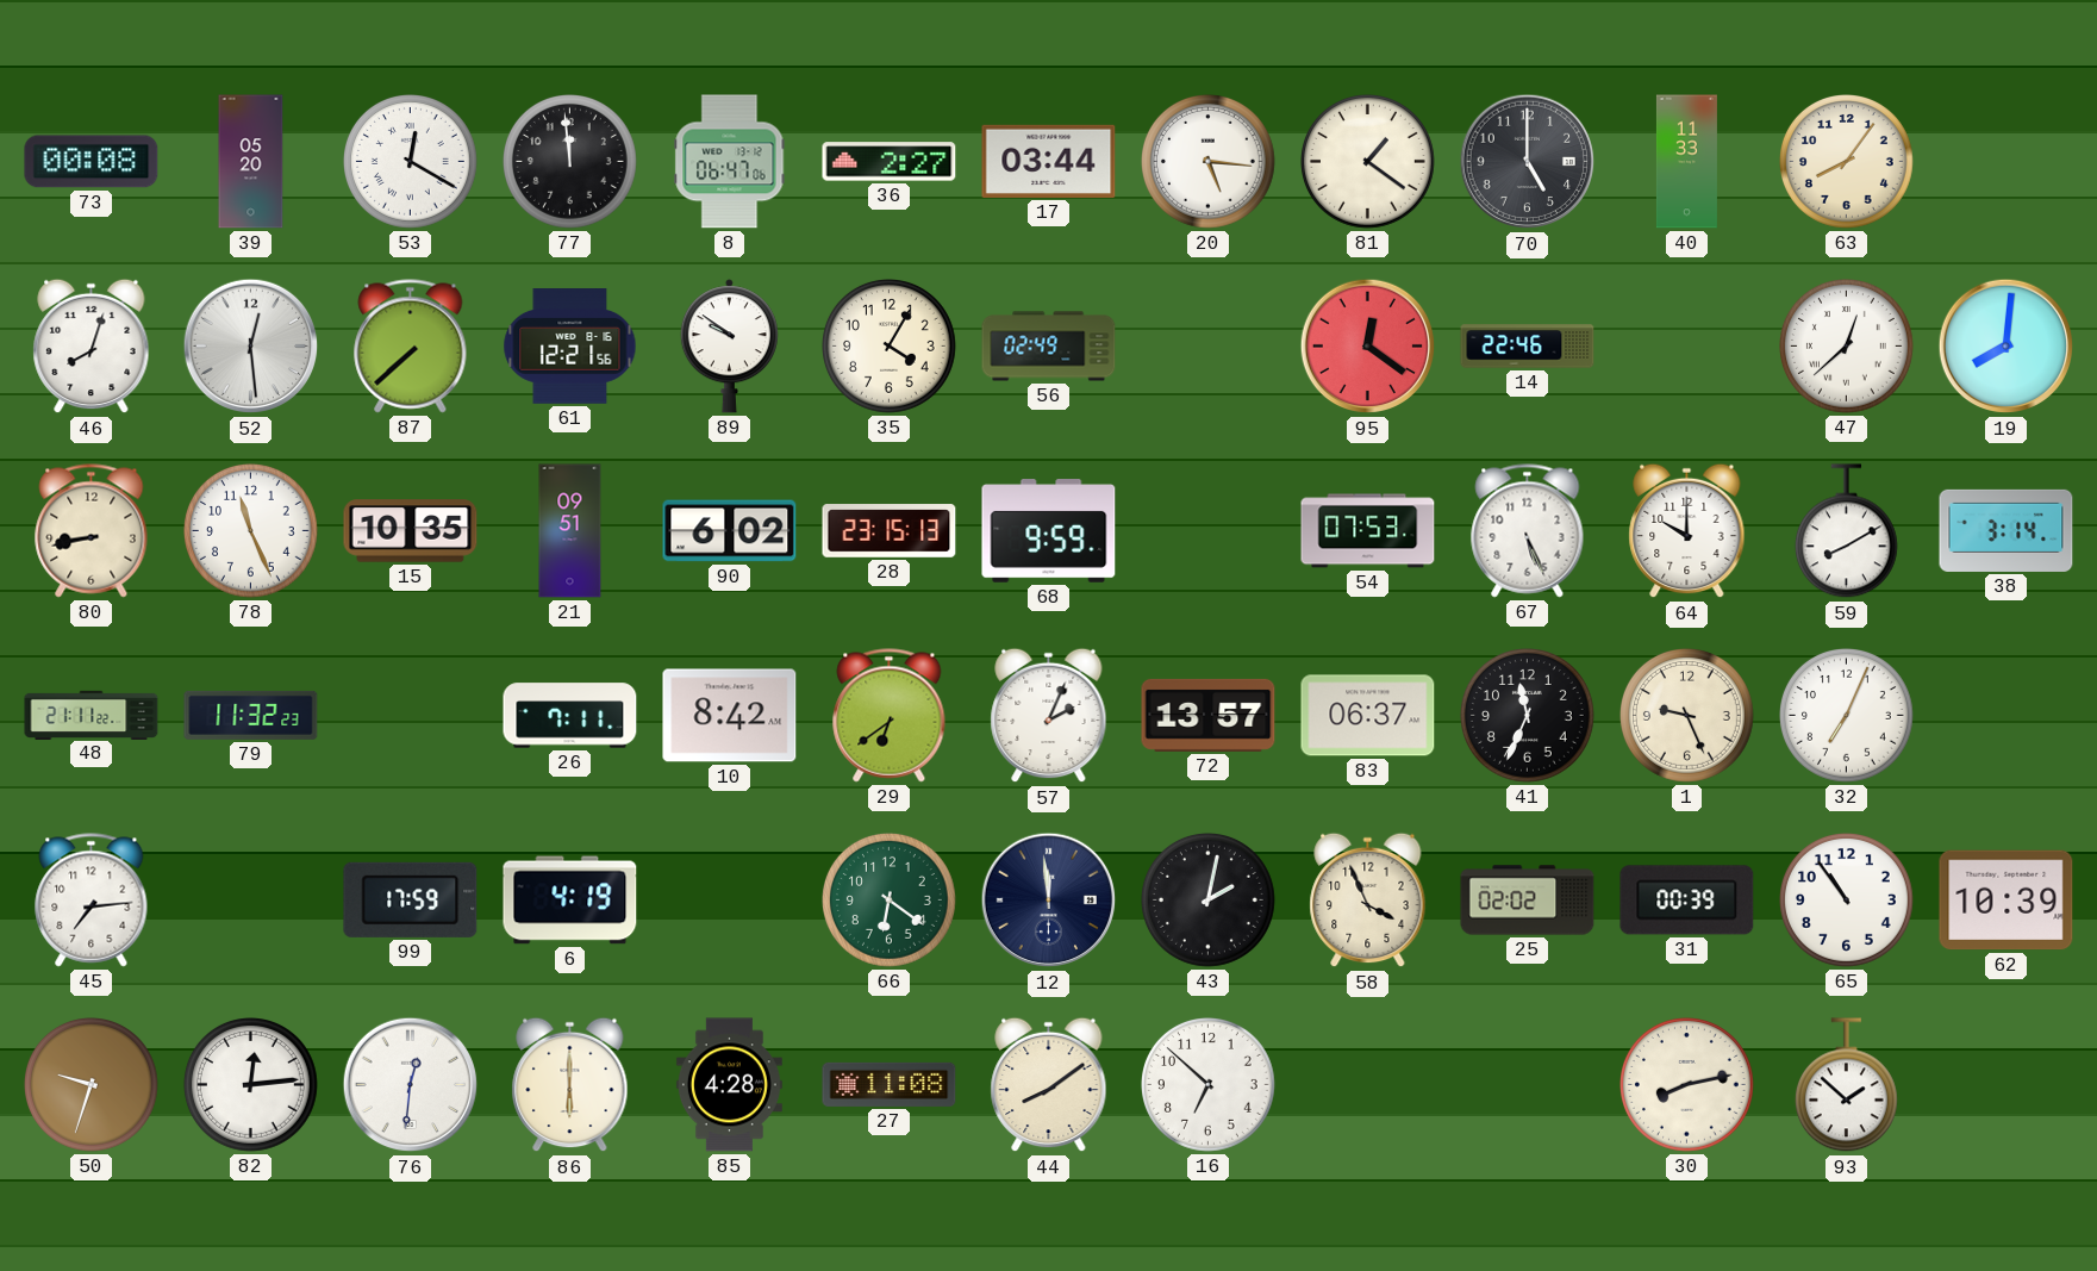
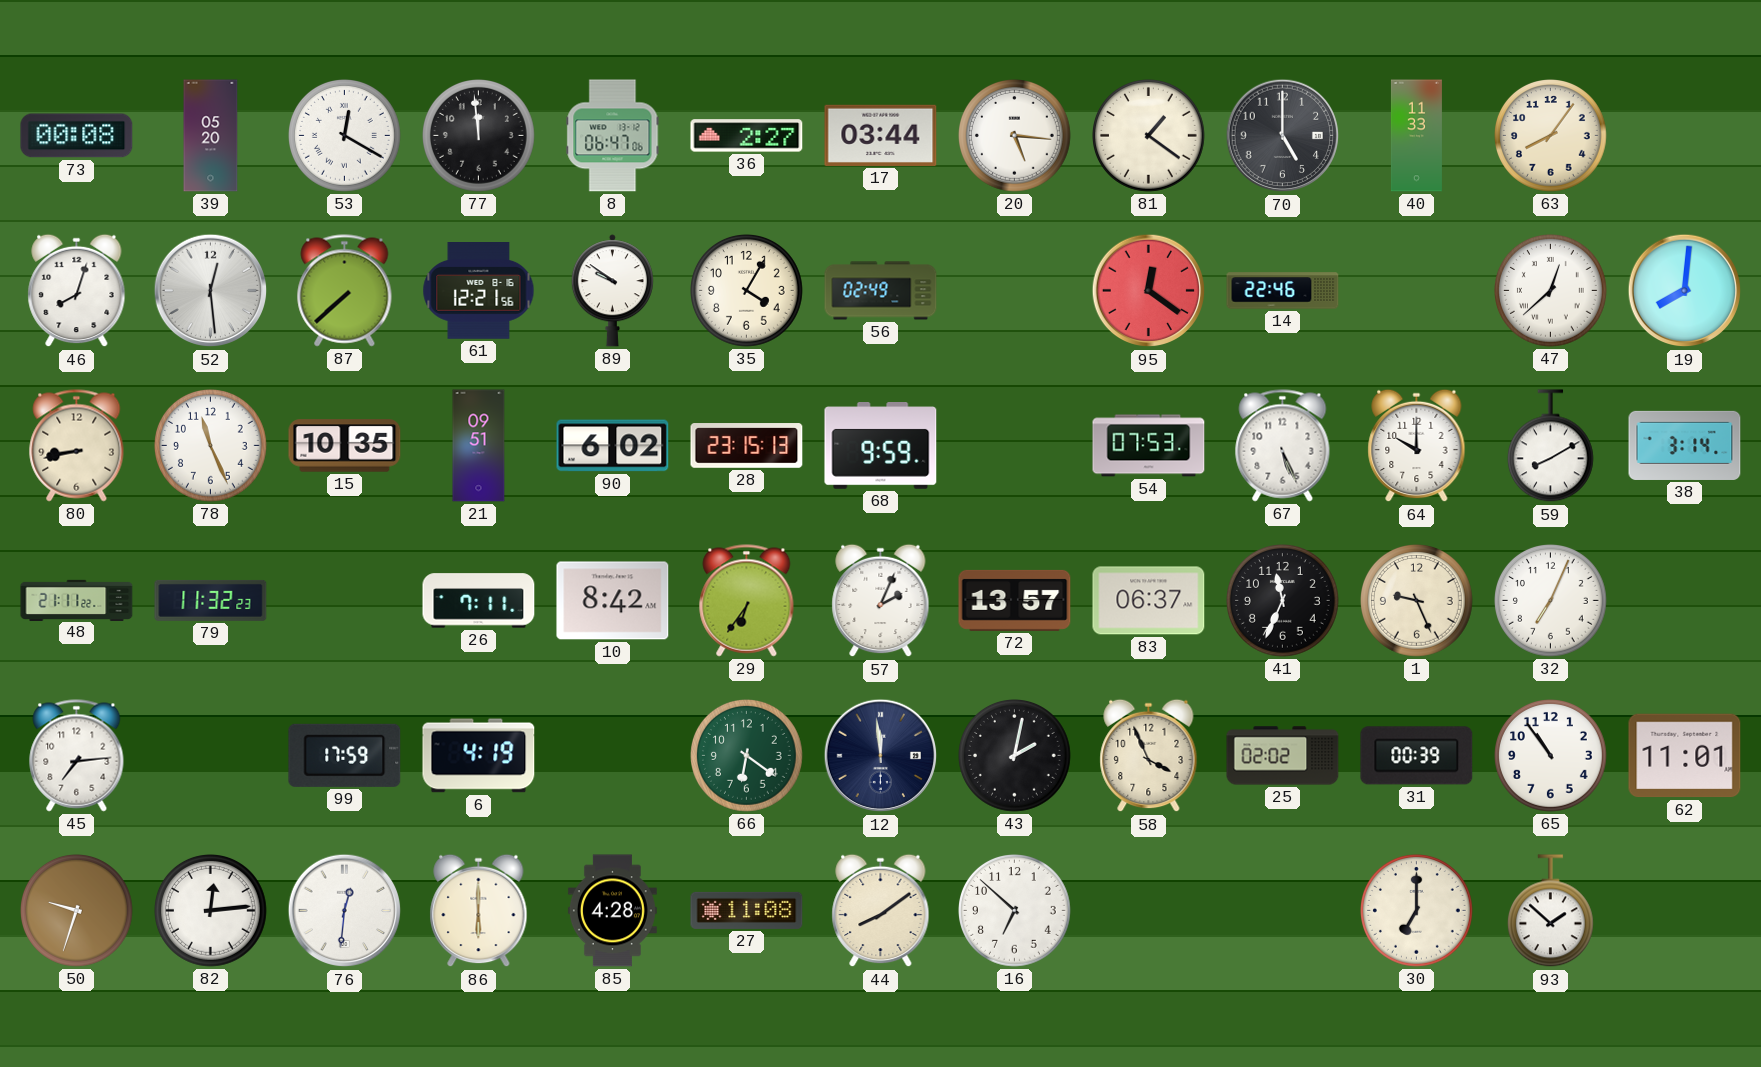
29: 6:39 -> 6:36
62: 10:39 -> 11:01
30: 8:13 -> 7:00
